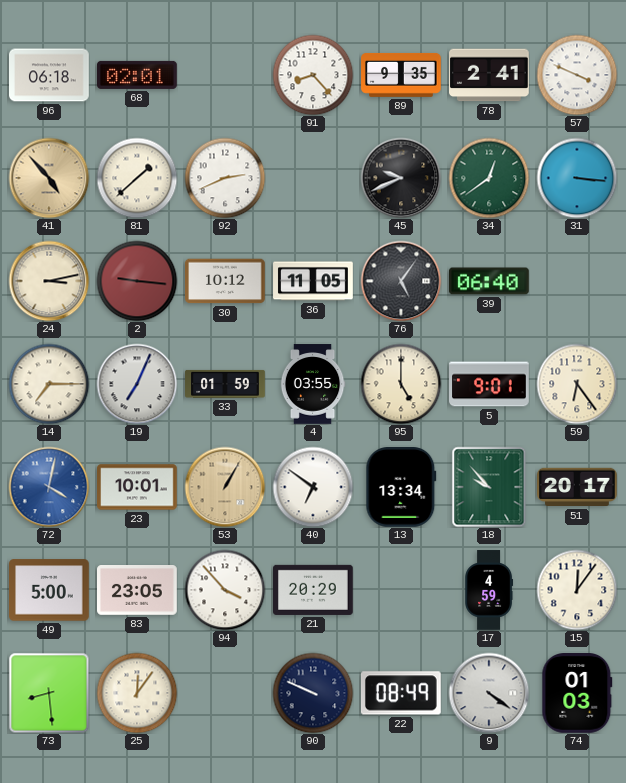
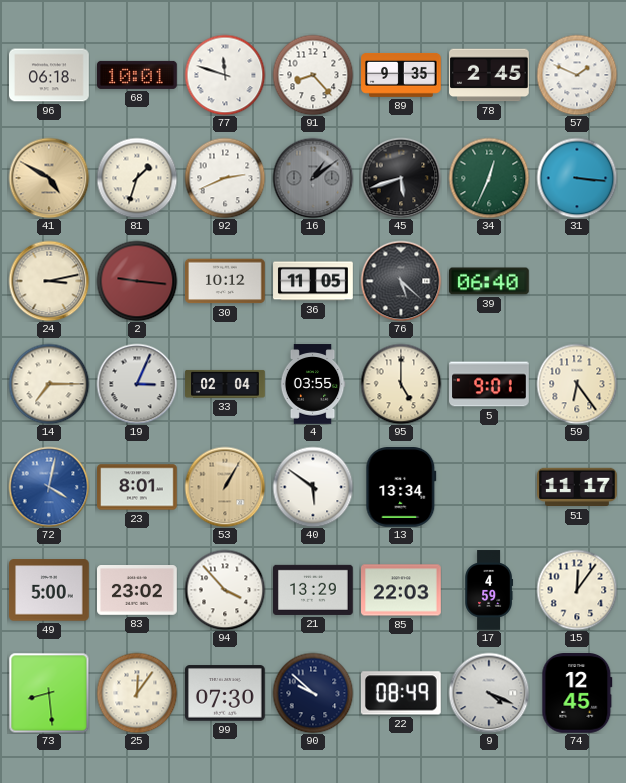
68: 02:01 -> 10:01
77: none -> 11:48
78: 2:41 -> 2:45
57: 3:49 -> 1:49
41: 4:53 -> 4:50
81: 1:38 -> 1:33
16: none -> 1:09
45: 9:41 -> 5:42
34: 12:39 -> 12:34
76: 5:06 -> 5:22
19: 7:04 -> 3:04
33: 01:59 -> 02:04
23: 10:01 -> 8:01
40: 6:51 -> 5:51
18: 9:53 -> none
51: 20:17 -> 11:17
83: 23:05 -> 23:02
21: 20:29 -> 13:29
85: none -> 22:03
99: none -> 07:30
90: 9:49 -> 9:52
9: 4:21 -> 4:19
74: 01:03 -> 12:45
